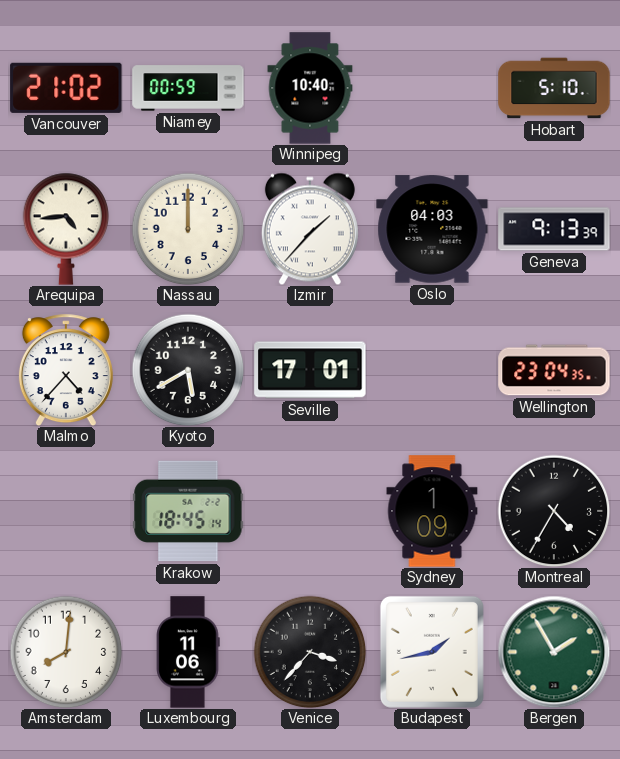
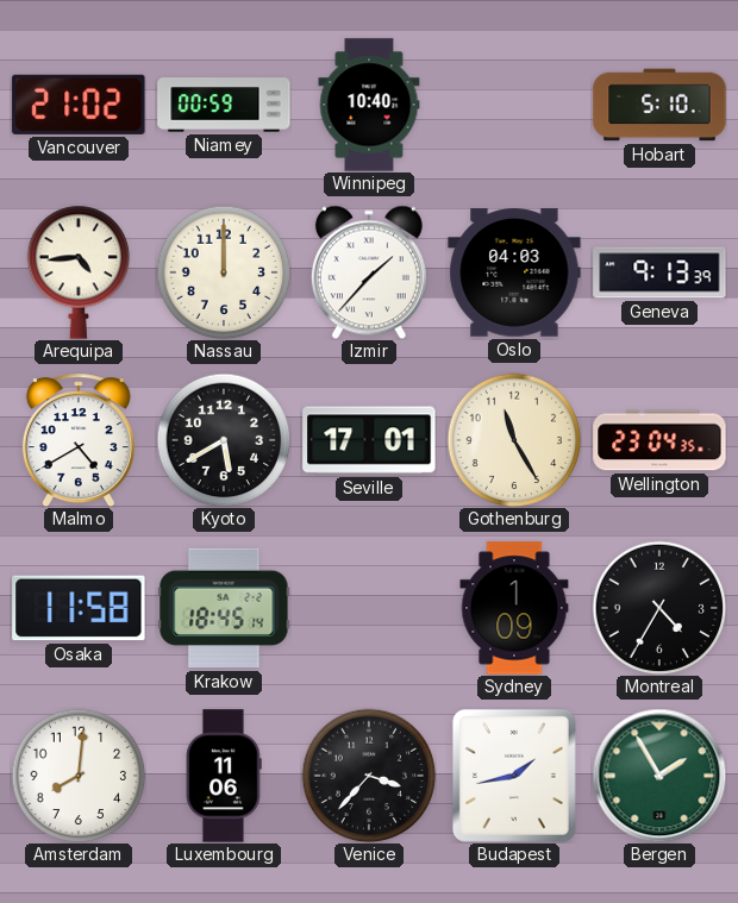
Malmo: 4:37 -> 4:40
Gothenburg: none -> 11:25
Osaka: none -> 11:58
